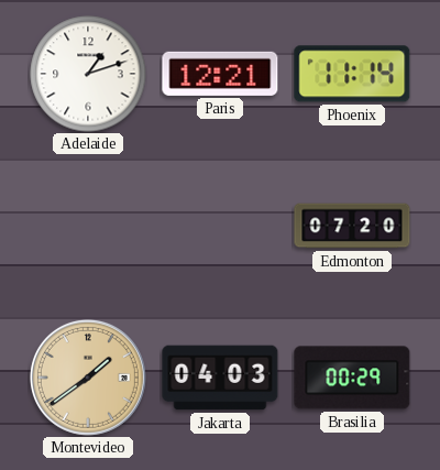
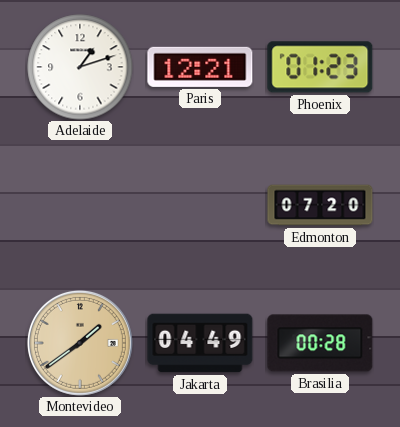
Phoenix: 11:14 -> 01:23
Jakarta: 04:03 -> 04:49
Brasilia: 00:29 -> 00:28
